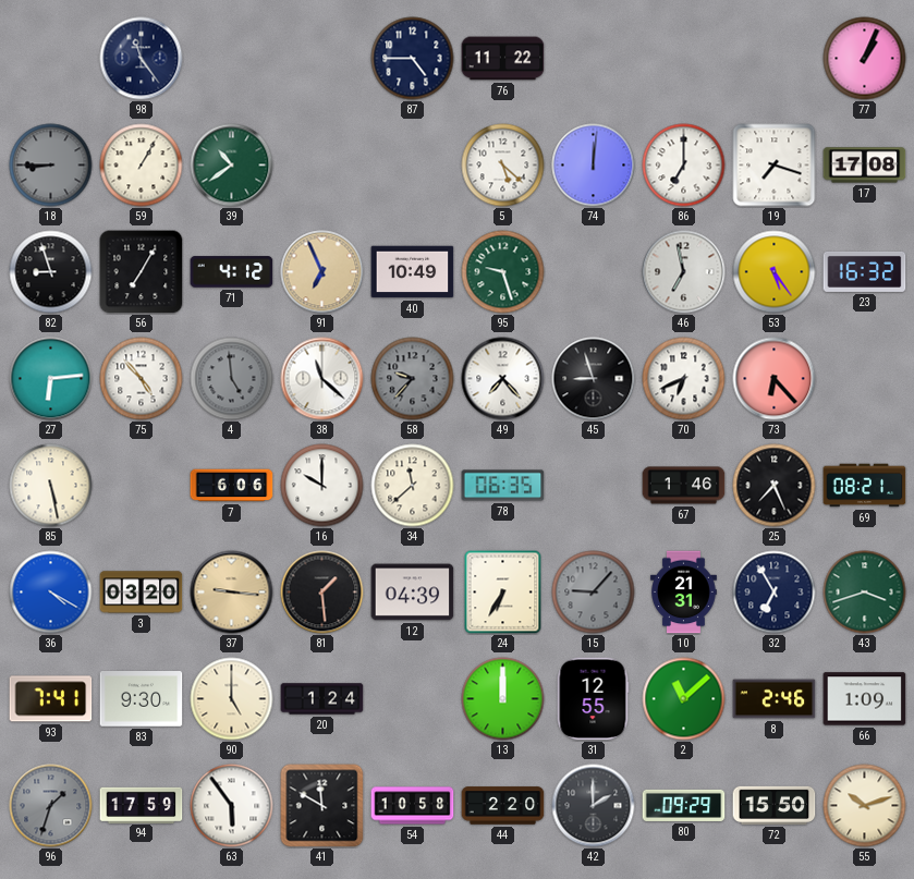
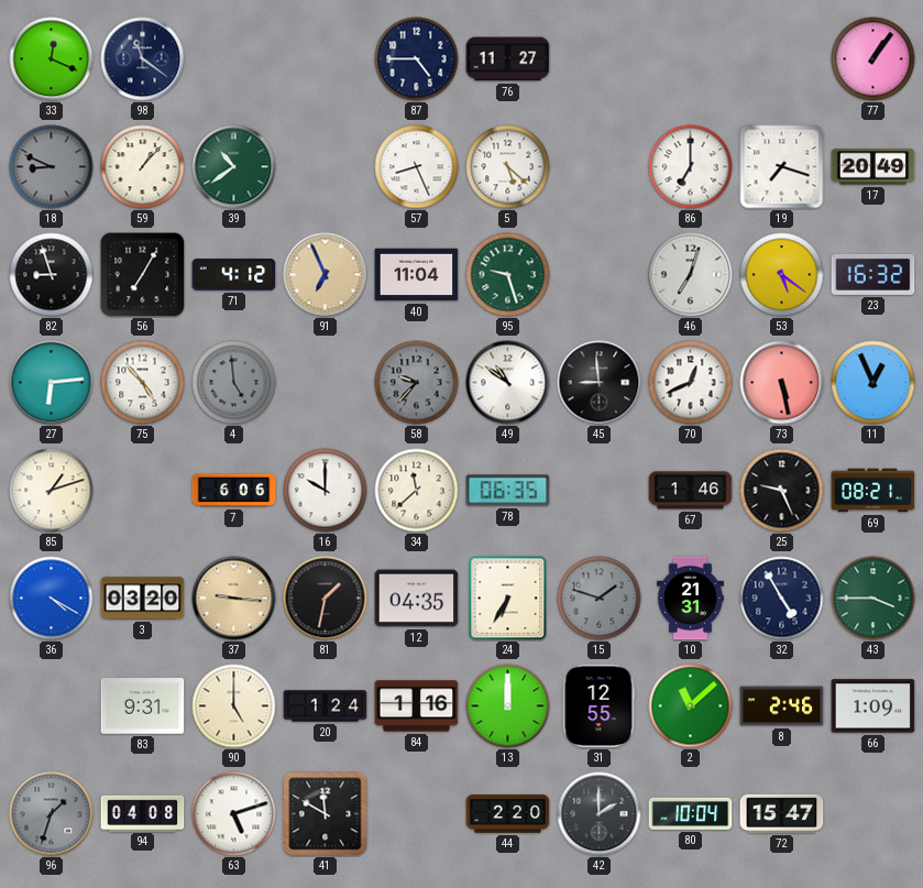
33: none -> 12:19
98: 11:24 -> 11:21
76: 11:22 -> 11:27
77: 1:04 -> 1:06
18: 8:45 -> 8:49
59: 1:05 -> 1:07
57: none -> 8:26
74: 12:01 -> none
17: 17:08 -> 20:49
40: 10:49 -> 11:04
46: 6:58 -> 7:03
53: 5:24 -> 5:21
38: 11:22 -> none
49: 7:23 -> 10:51
45: 8:57 -> 8:59
70: 6:41 -> 12:41
73: 6:23 -> 5:28
11: none -> 12:56
85: 5:28 -> 1:12
25: 7:26 -> 9:26
81: 1:29 -> 1:32
12: 04:39 -> 04:35
15: 9:07 -> 1:48
32: 6:55 -> 4:55
43: 3:42 -> 3:45
93: 7:41 -> none
83: 9:30 -> 9:31
84: none -> 1:16
94: 17:59 -> 04:08
63: 5:54 -> 5:12
54: 10:58 -> none
80: 09:29 -> 10:04
72: 15:50 -> 15:47
55: 10:12 -> none
